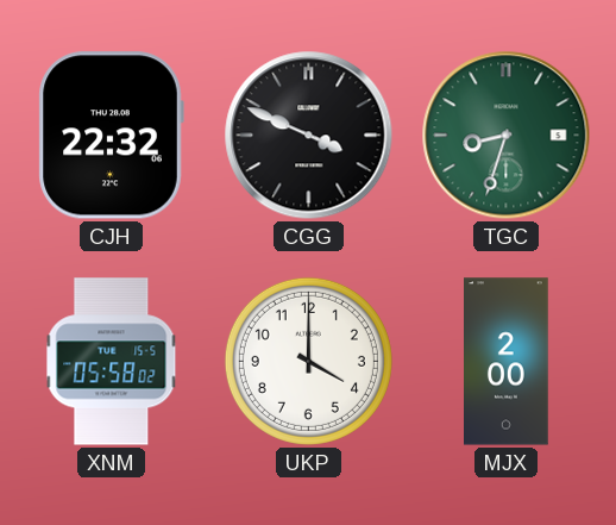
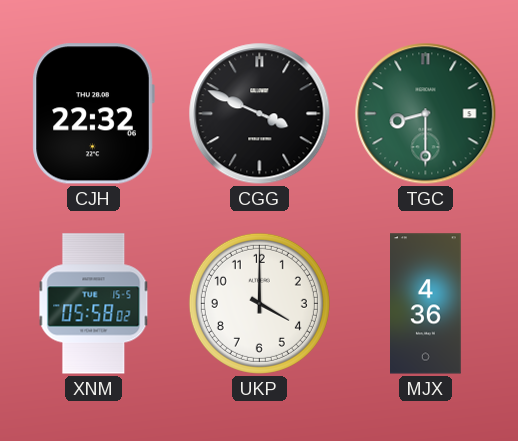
TGC: 8:33 -> 8:30
MJX: 2:00 -> 4:36
